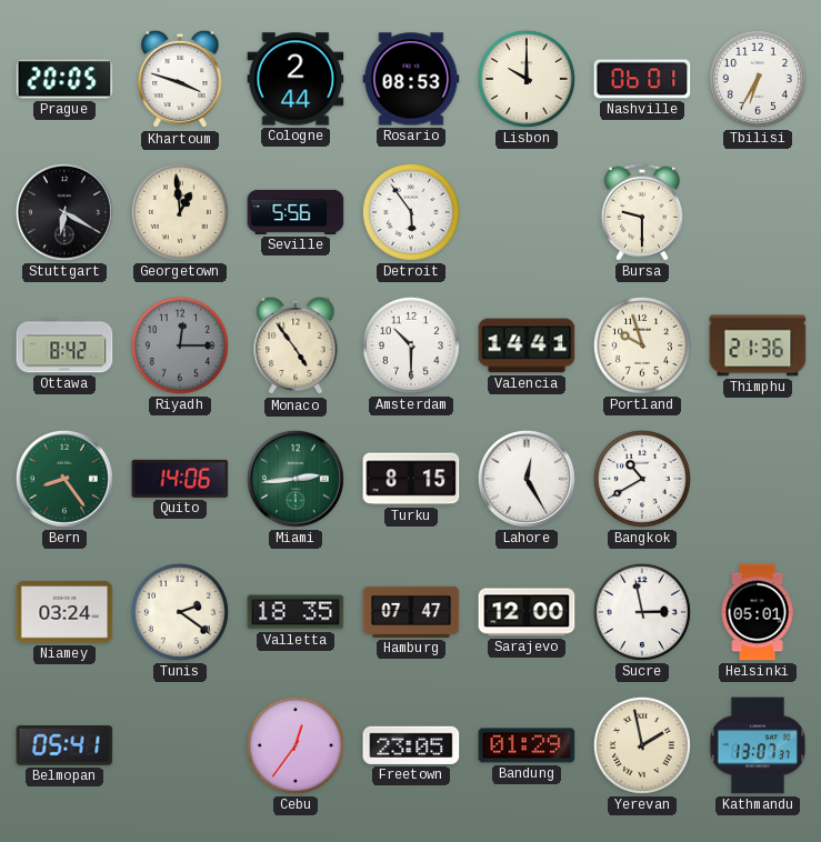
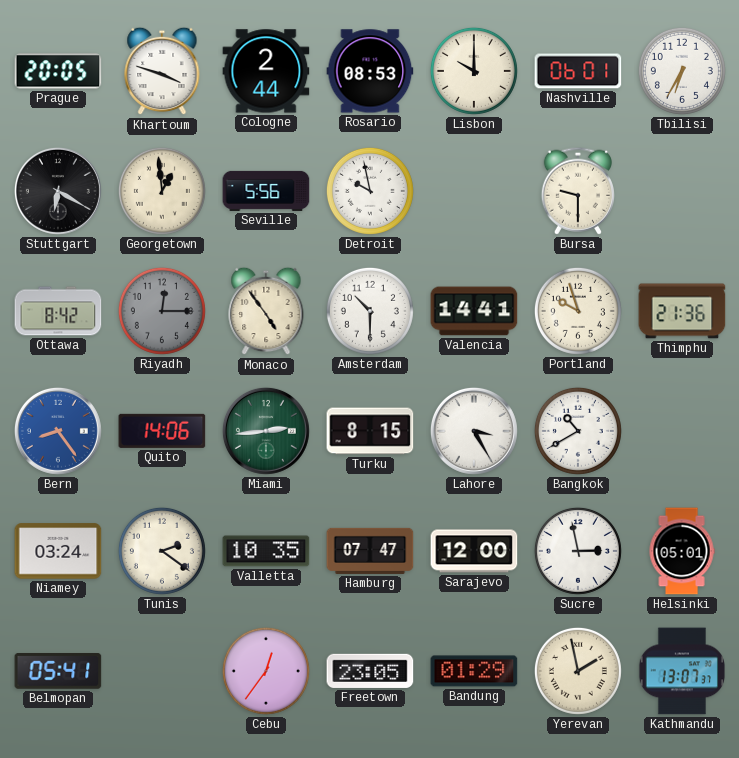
Detroit: 5:54 -> 9:58
Bern dial: green -> blue
Lahore: 12:25 -> 3:25
Valletta: 18:35 -> 10:35
